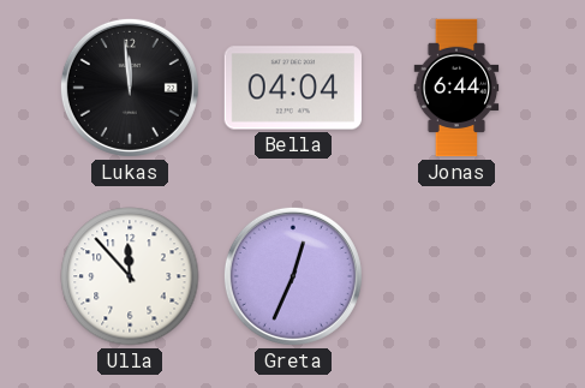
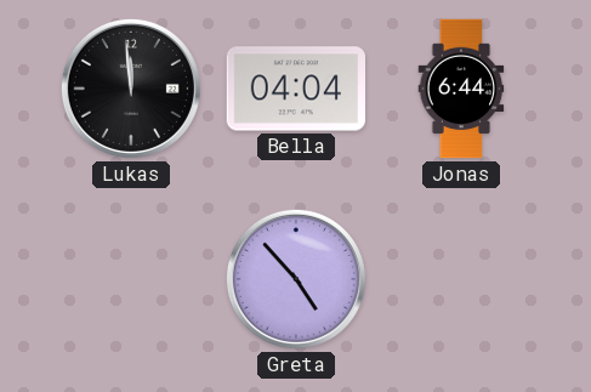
Ulla: 11:53 -> none
Greta: 12:34 -> 4:53
